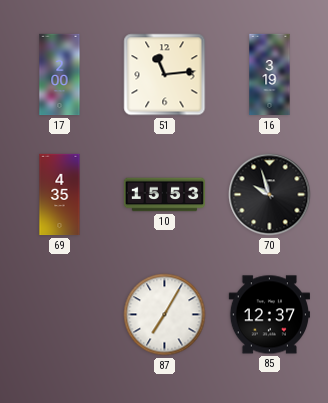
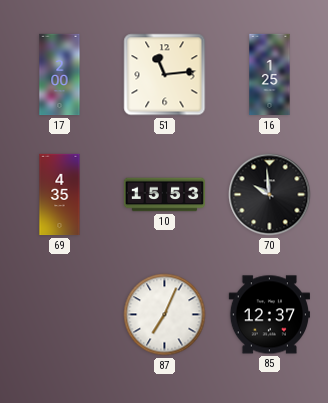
16: 3:19 -> 1:25
70: 9:57 -> 9:59
87: 7:05 -> 7:04
